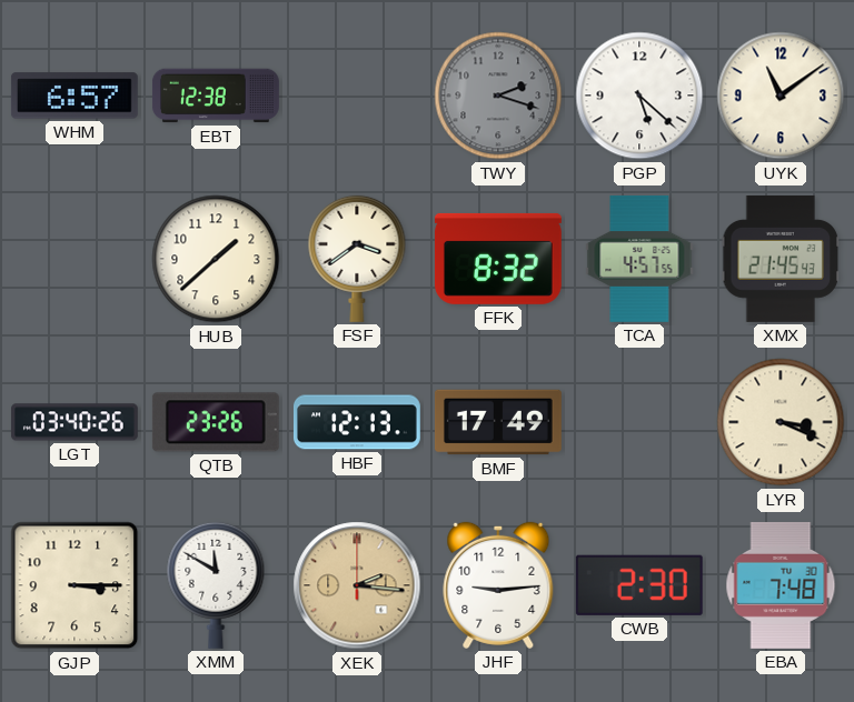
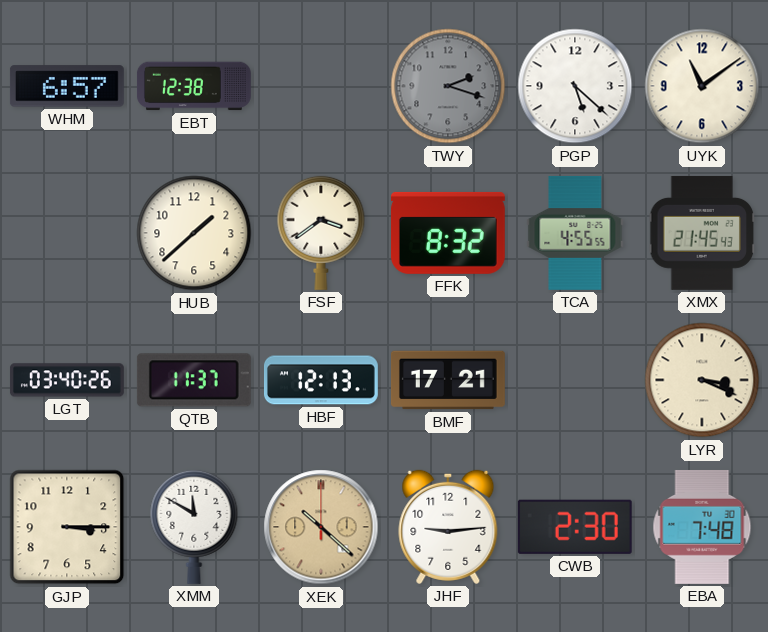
TCA: 4:57 -> 4:55
QTB: 23:26 -> 11:37
BMF: 17:49 -> 17:21
XEK: 2:16 -> 10:22
